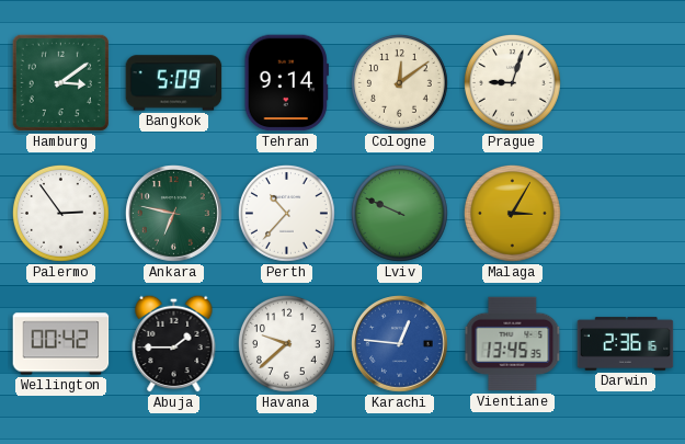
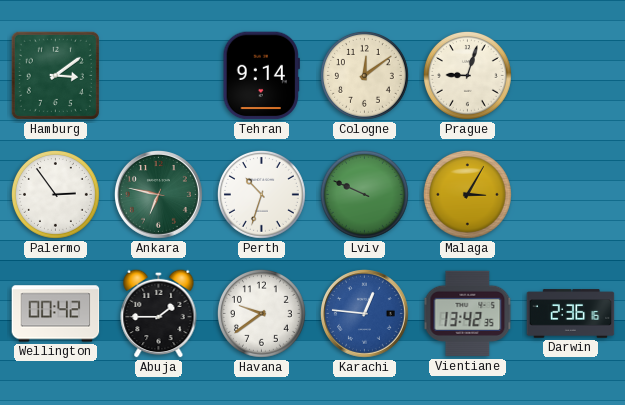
Bangkok: 5:09 -> none
Perth: 10:37 -> 10:33
Havana: 9:38 -> 9:39
Vientiane: 13:45 -> 13:42
